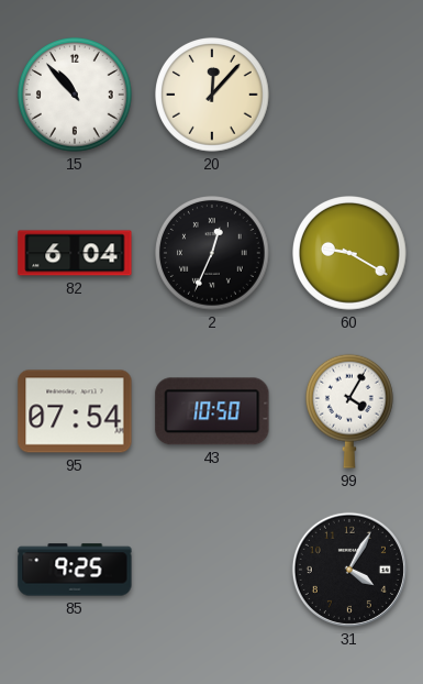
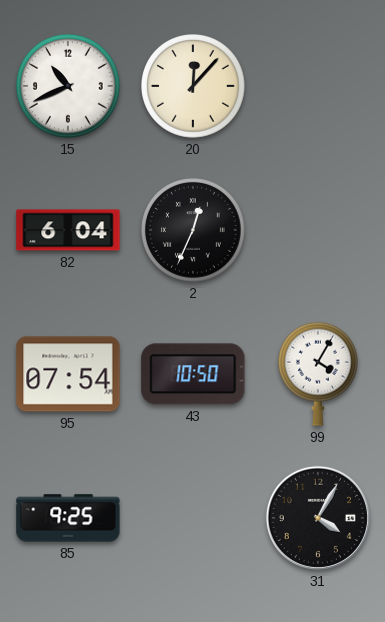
15: 10:53 -> 10:41
60: 9:20 -> none
